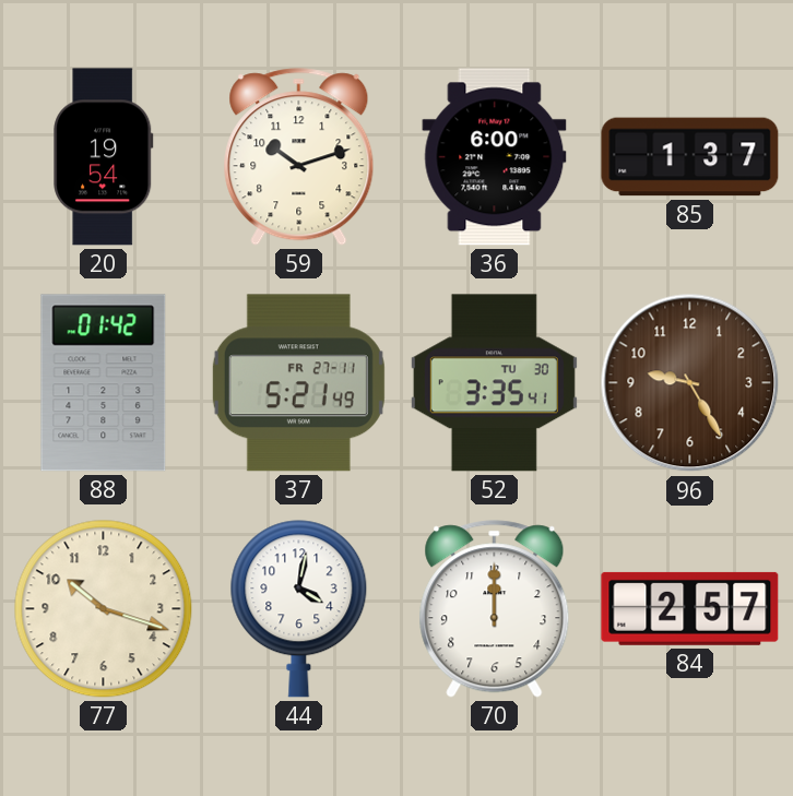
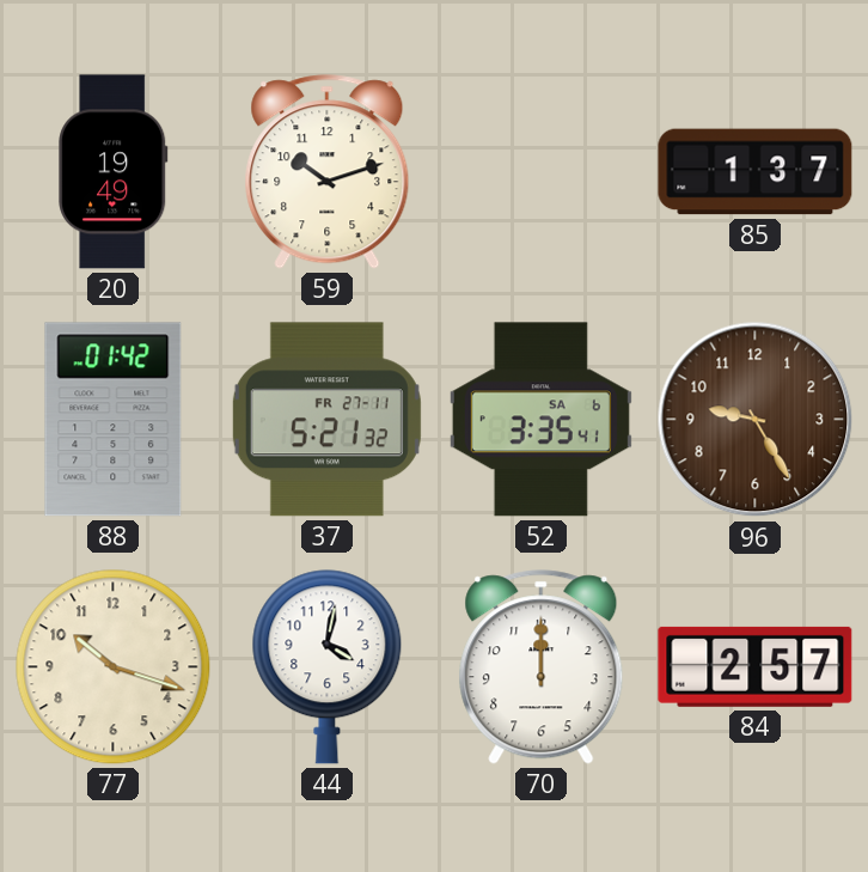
20: 19:54 -> 19:49
36: 6:00 -> none
37: 5:21:49 -> 5:21:32
52 date: TU 30 -> SA 6
